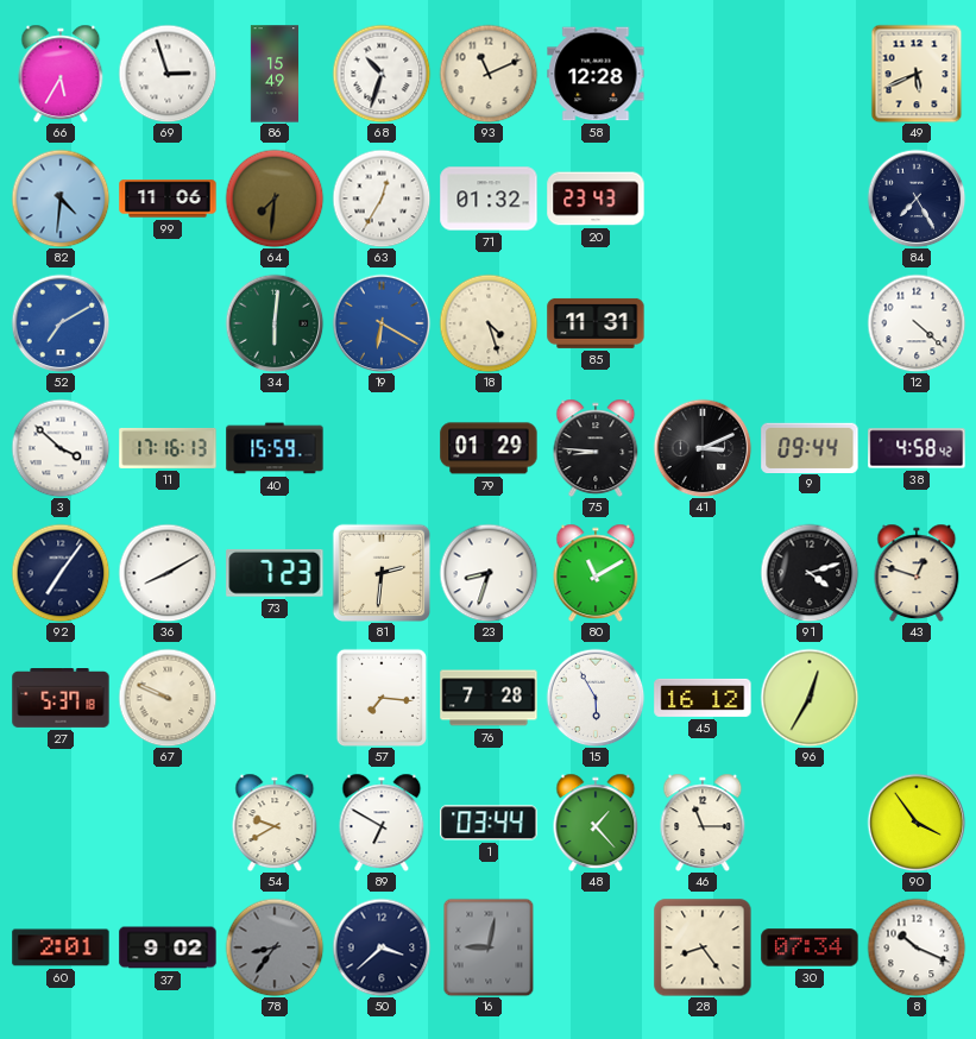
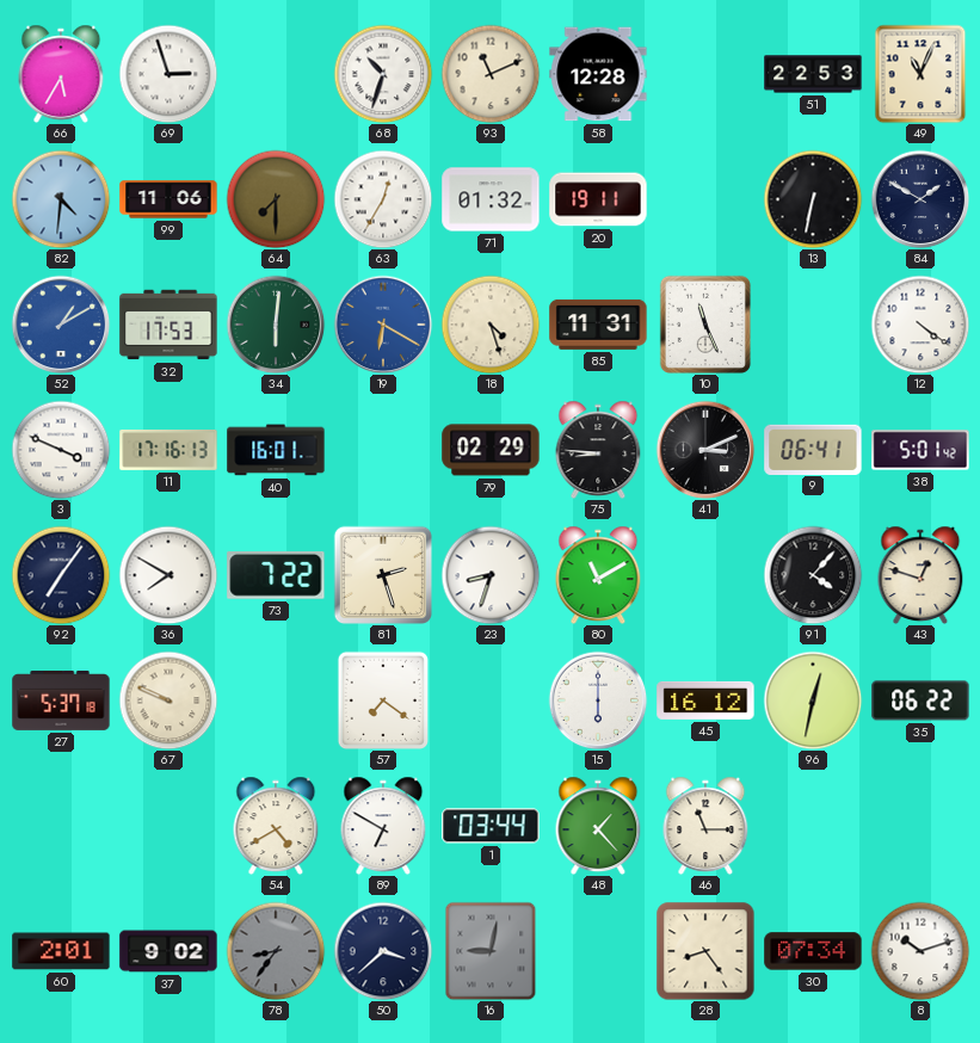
86: 15:49 -> none
51: none -> 22:53
49: 5:41 -> 11:04
64: 7:31 -> 7:30
20: 23:43 -> 19:11
13: none -> 6:32
84: 7:25 -> 1:50
52: 7:10 -> 1:10
32: none -> 17:53
10: none -> 11:26
12: 4:22 -> 4:21
3: 3:52 -> 3:49
40: 15:59 -> 16:01
79: 01:29 -> 02:29
9: 09:44 -> 06:41
38: 4:58 -> 5:01
36: 8:10 -> 7:50
73: 7:23 -> 7:22
81: 2:31 -> 2:27
91: 4:12 -> 4:07
57: 7:16 -> 7:21
76: 7:28 -> none
15: 5:55 -> 6:00
96: 12:35 -> 12:32
35: none -> 06:22
54: 9:40 -> 4:40
90: 3:54 -> none
8: 10:19 -> 10:12
